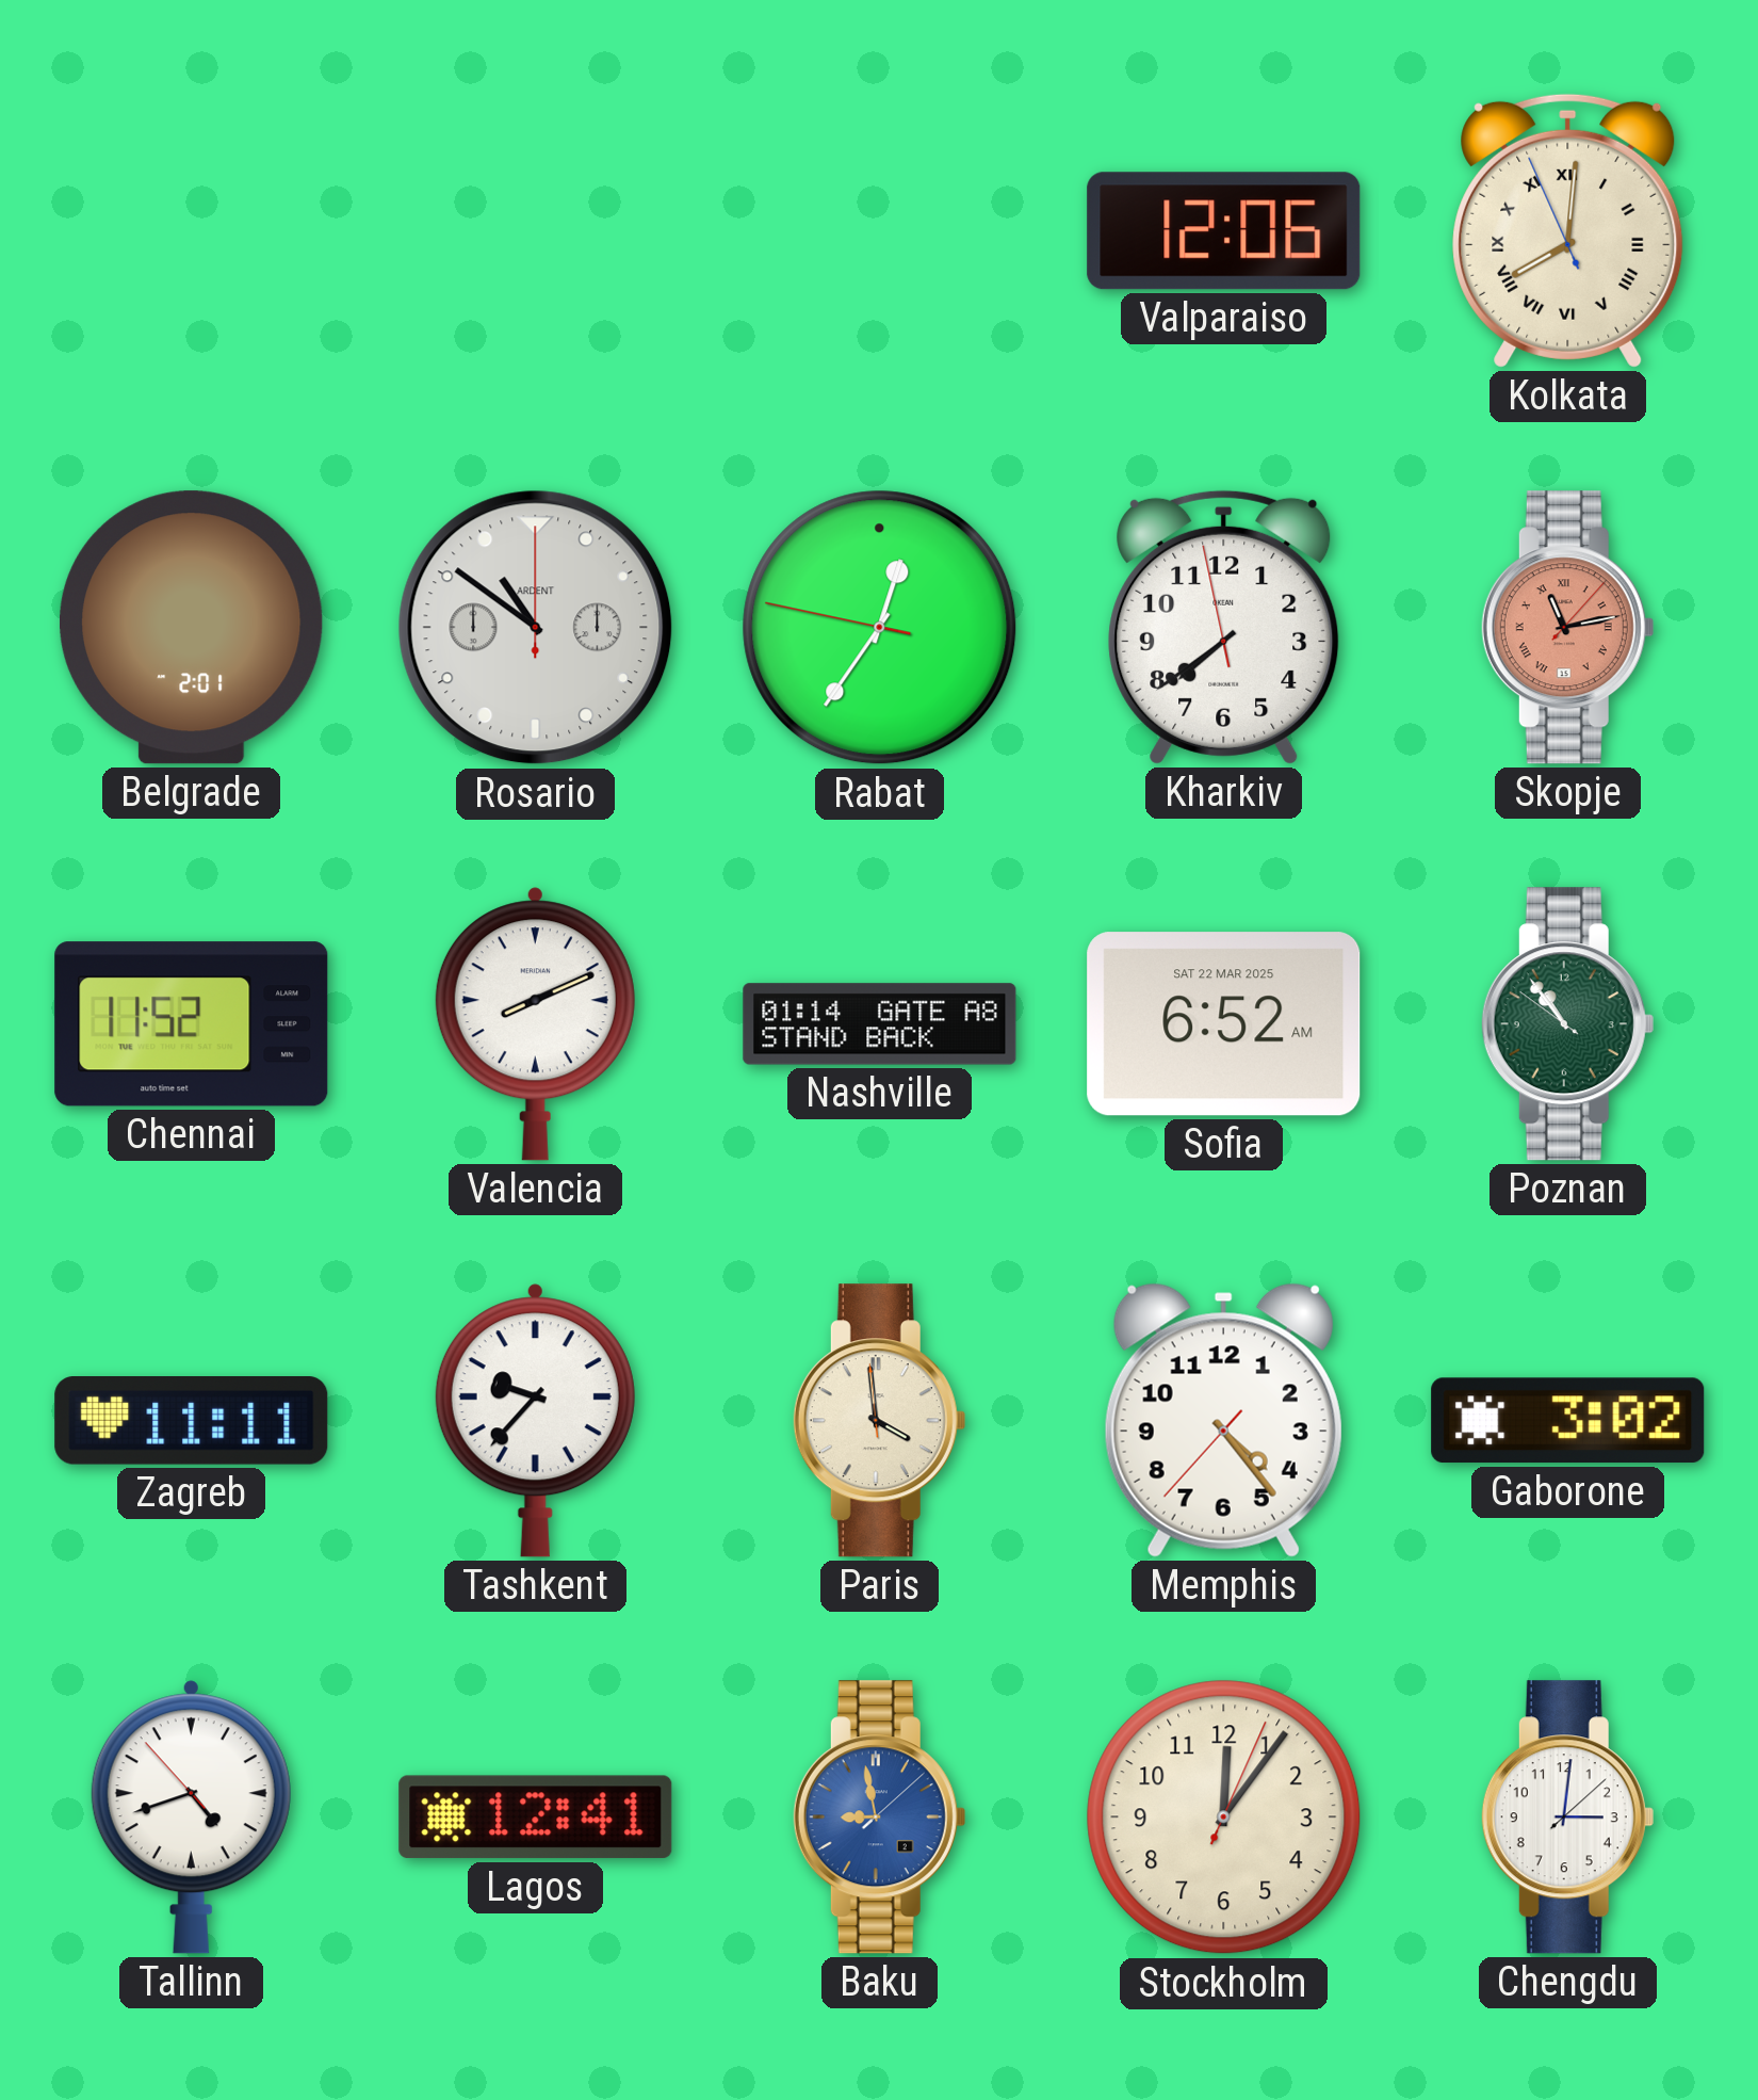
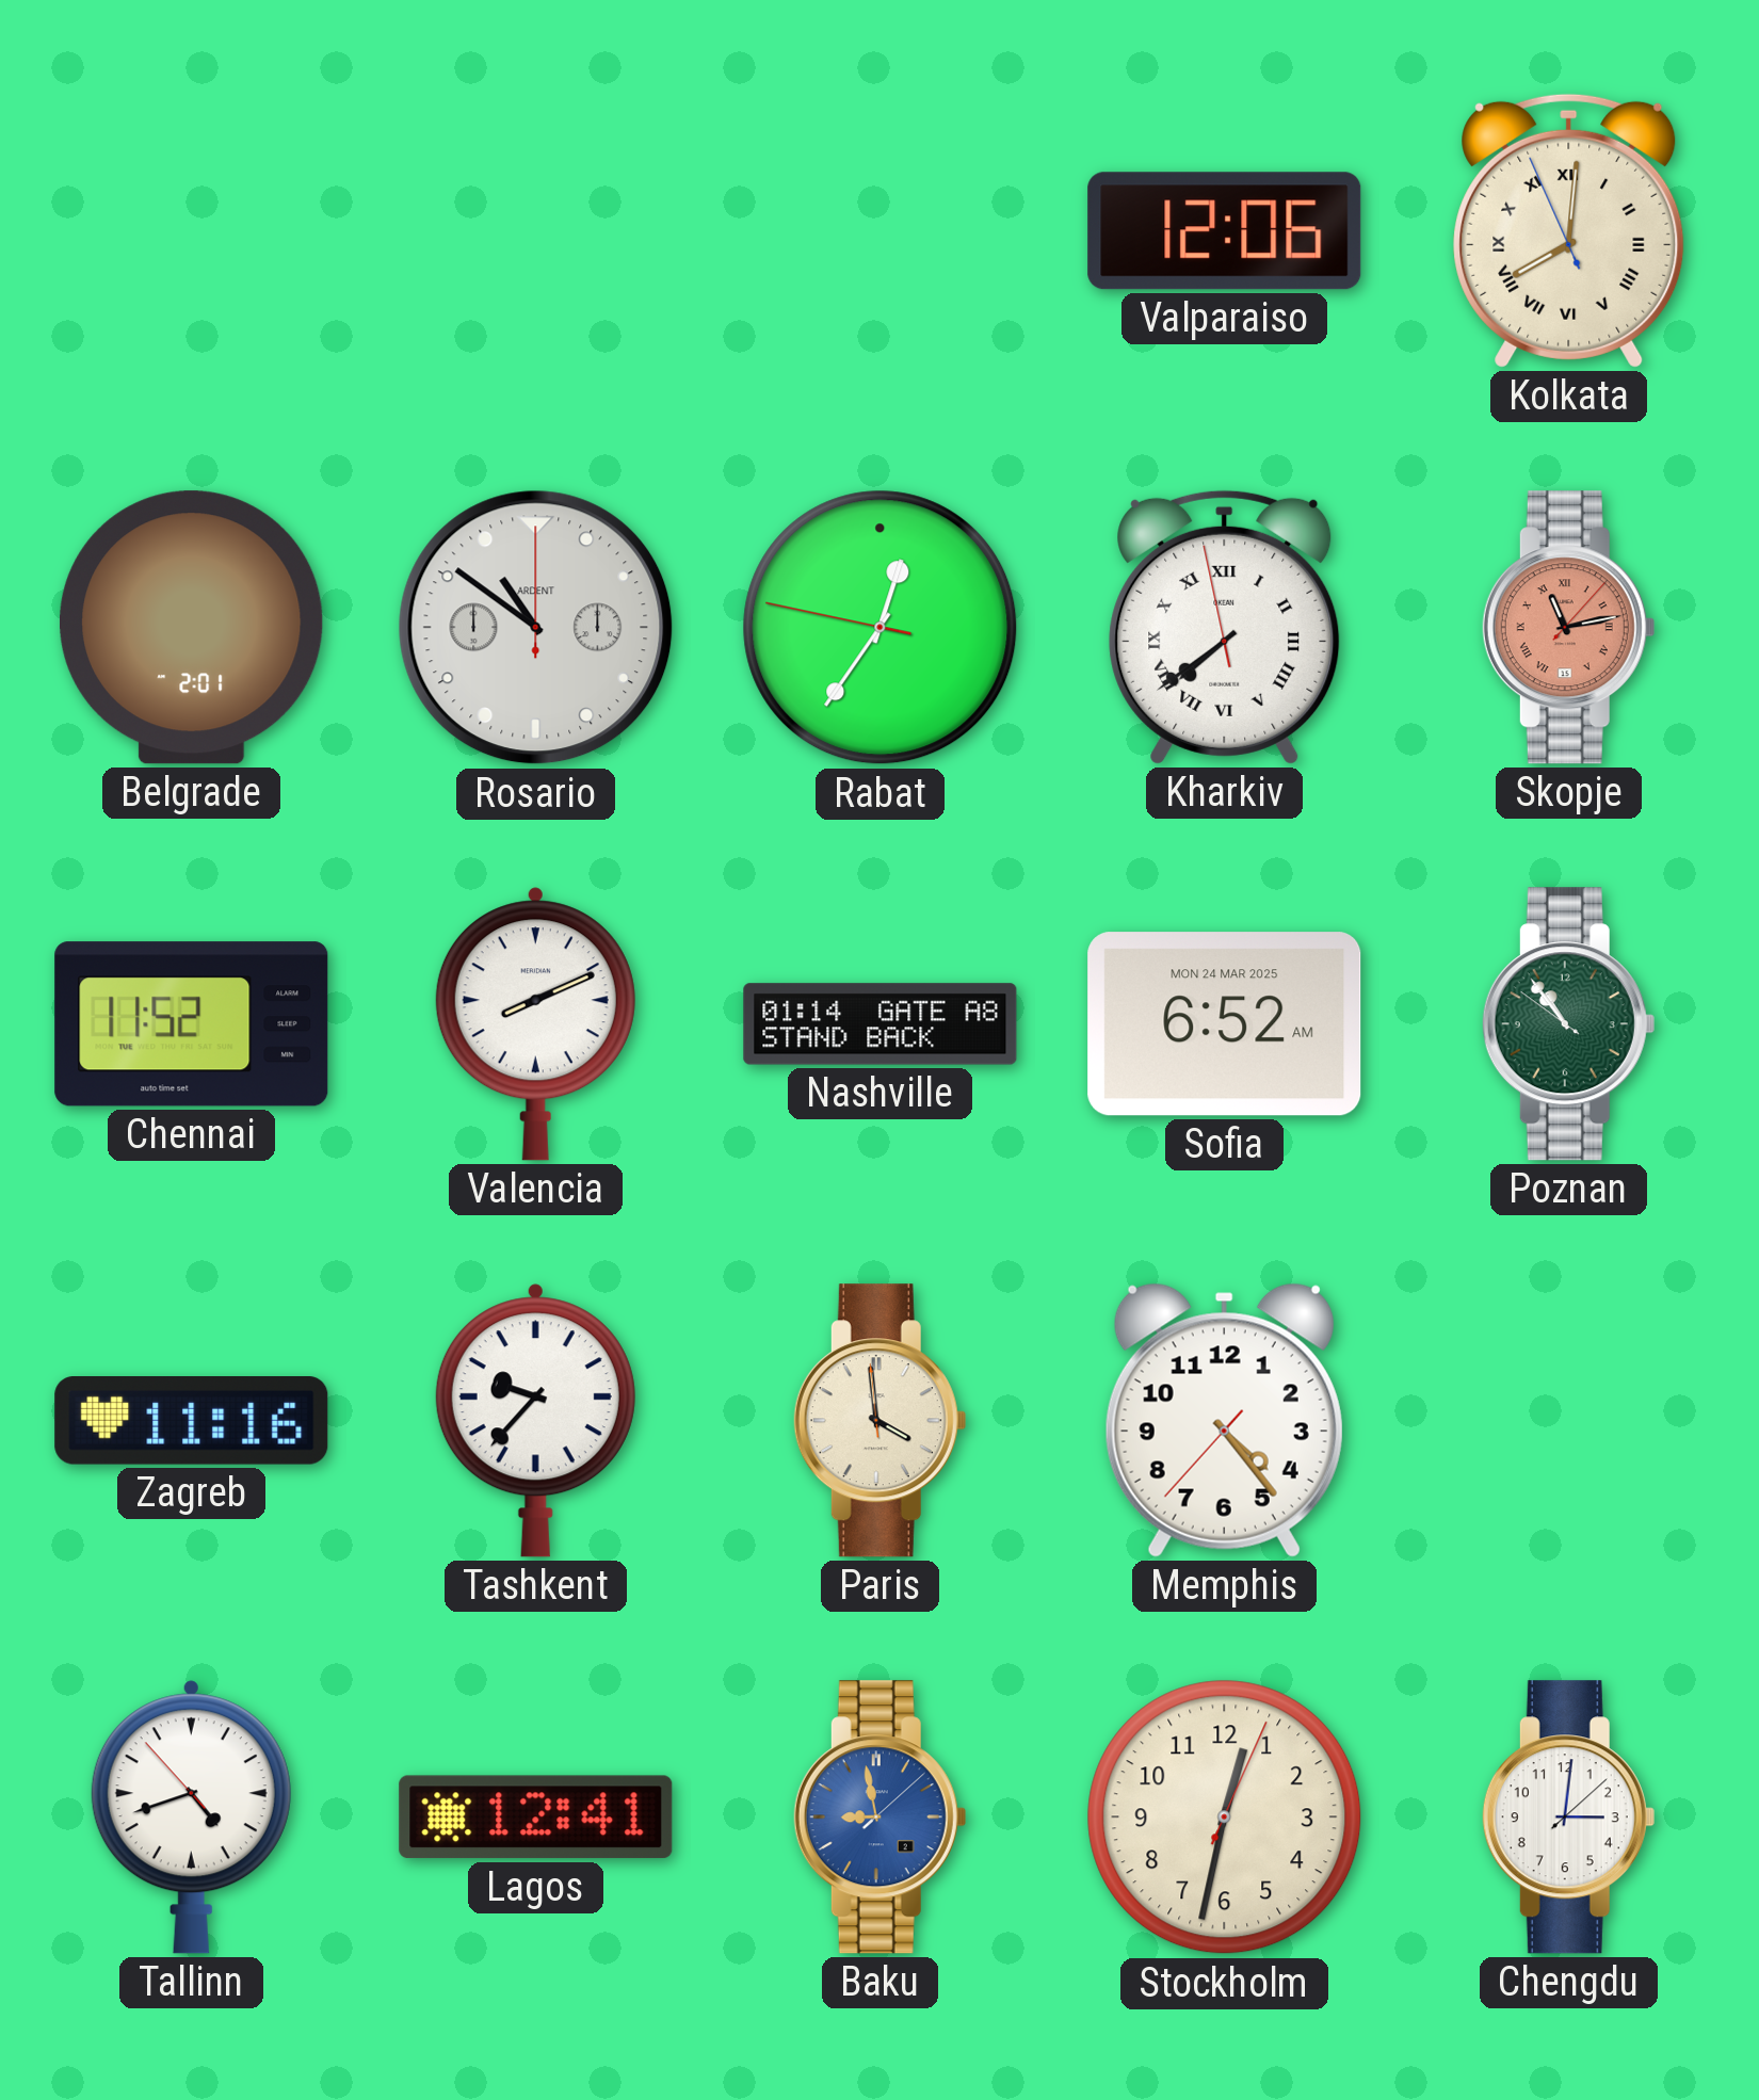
Kharkiv numerals: Arabic -> Roman
Sofia date: SAT 22 MAR 2025 -> MON 24 MAR 2025
Zagreb: 11:11 -> 11:16
Gaborone: 3:02 -> none
Stockholm: 12:06 -> 12:32
